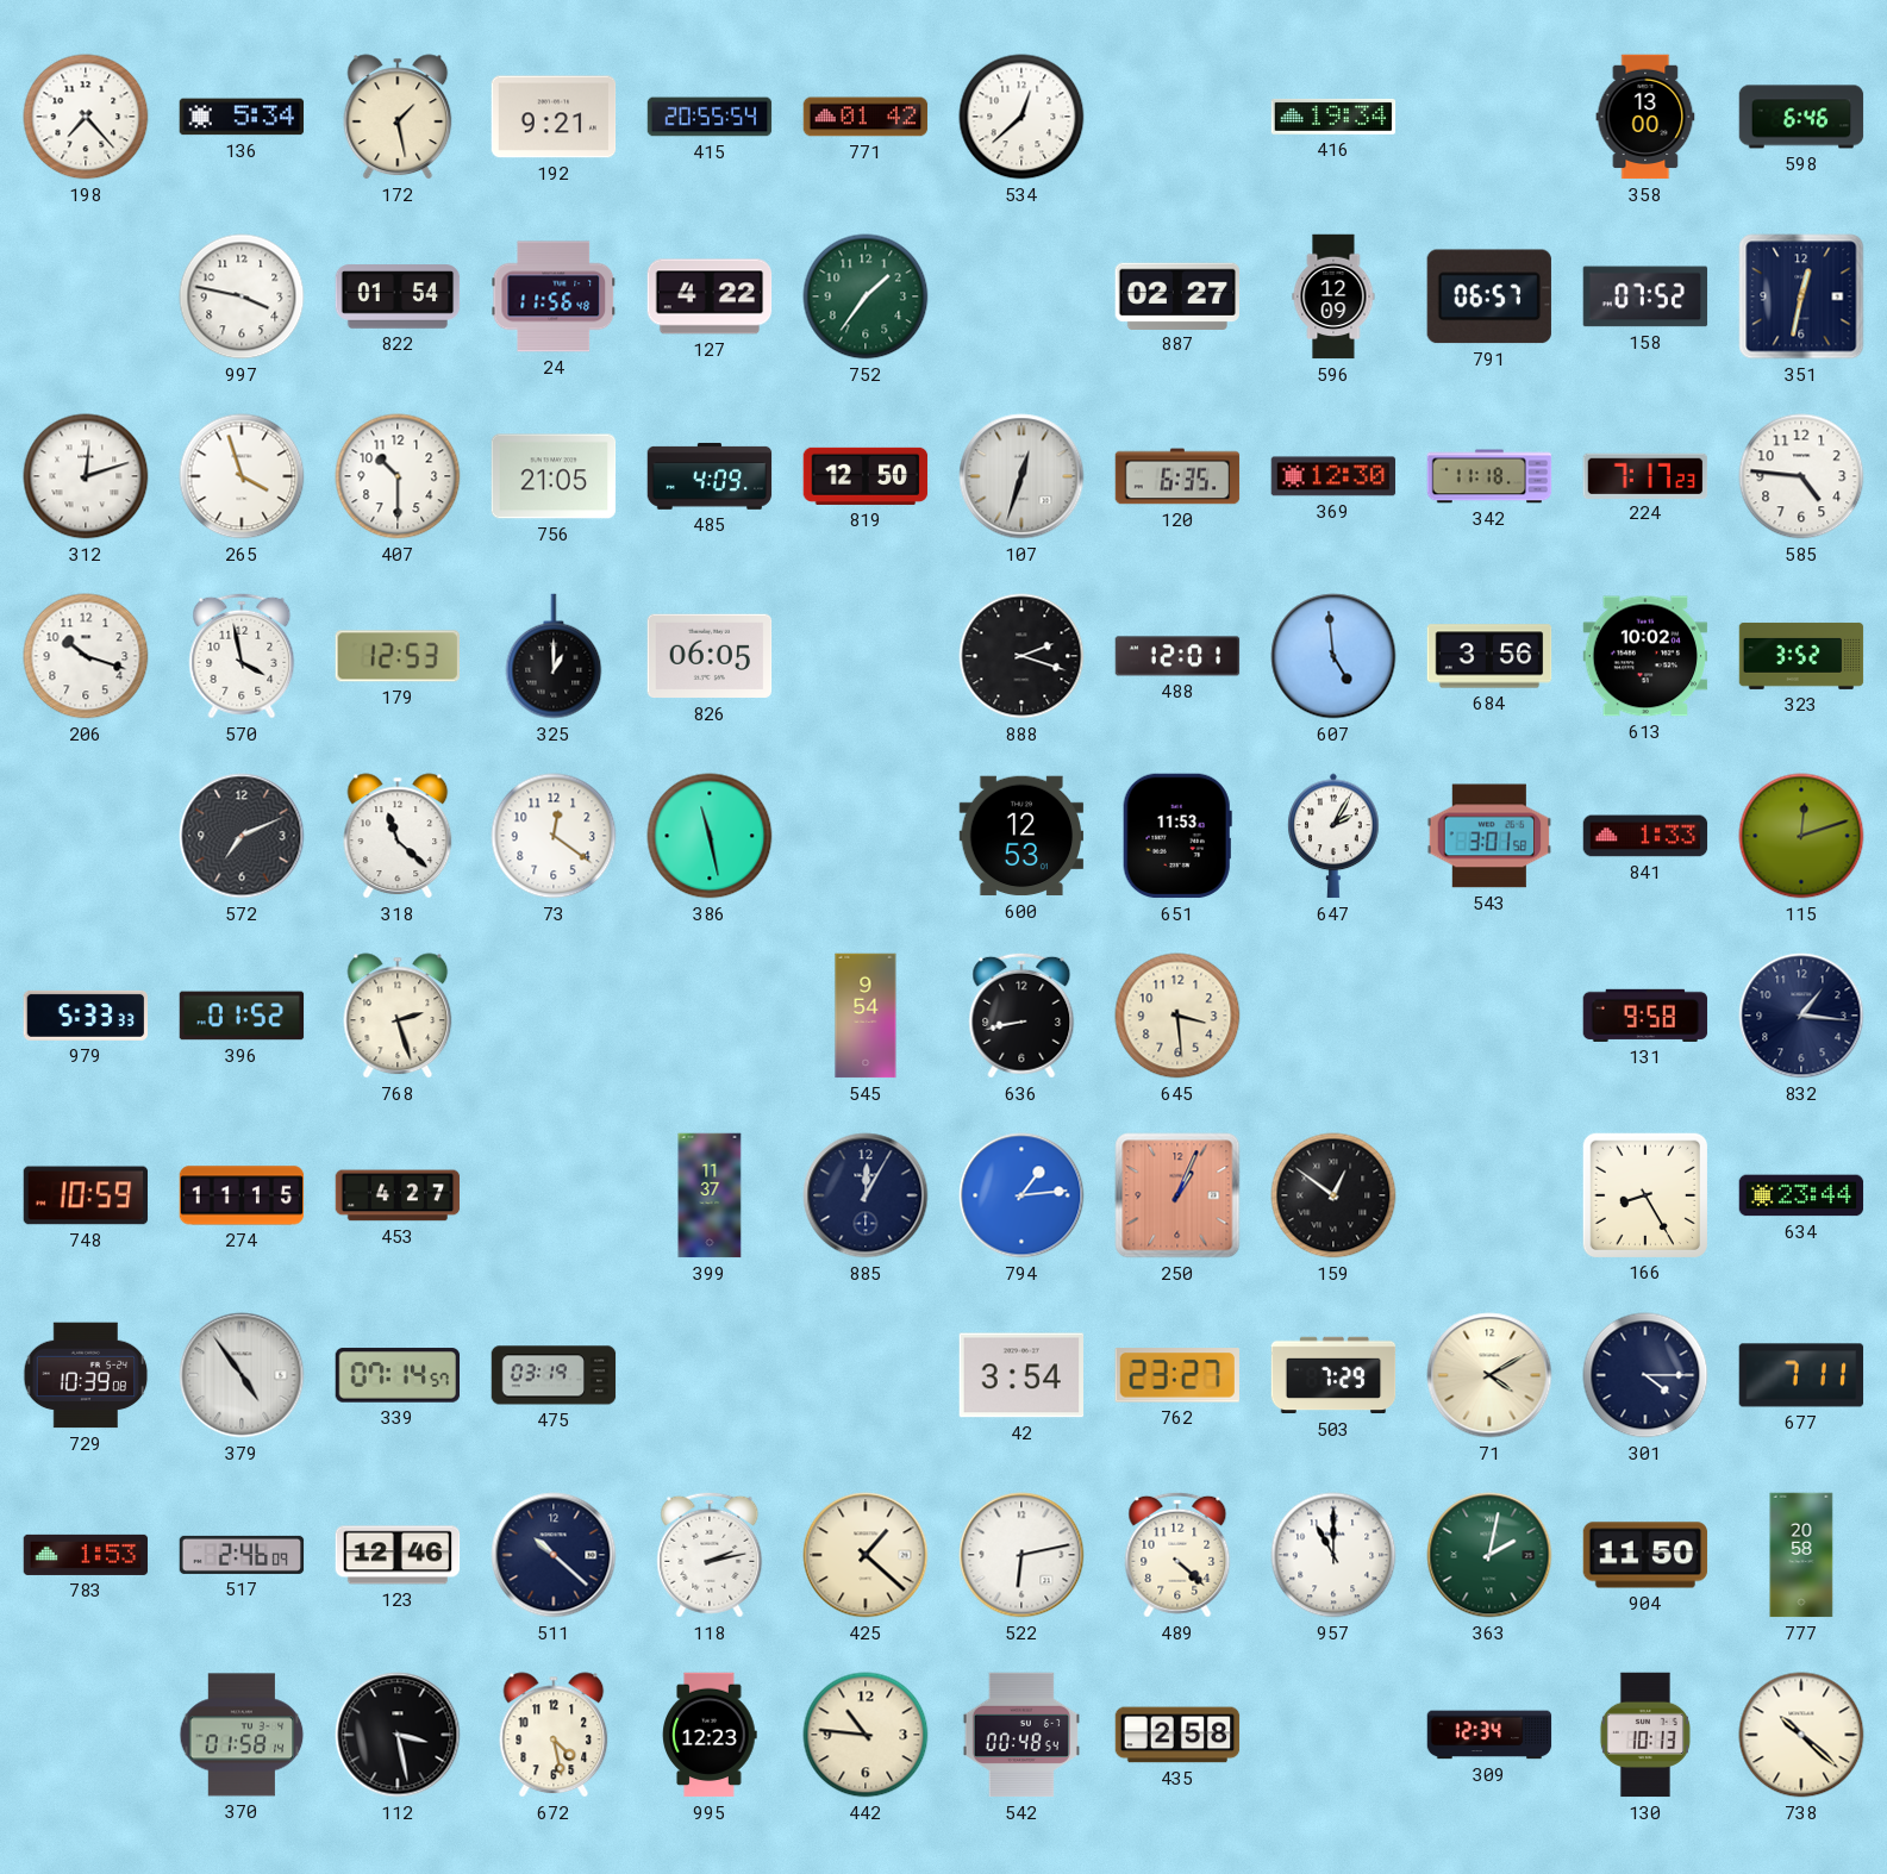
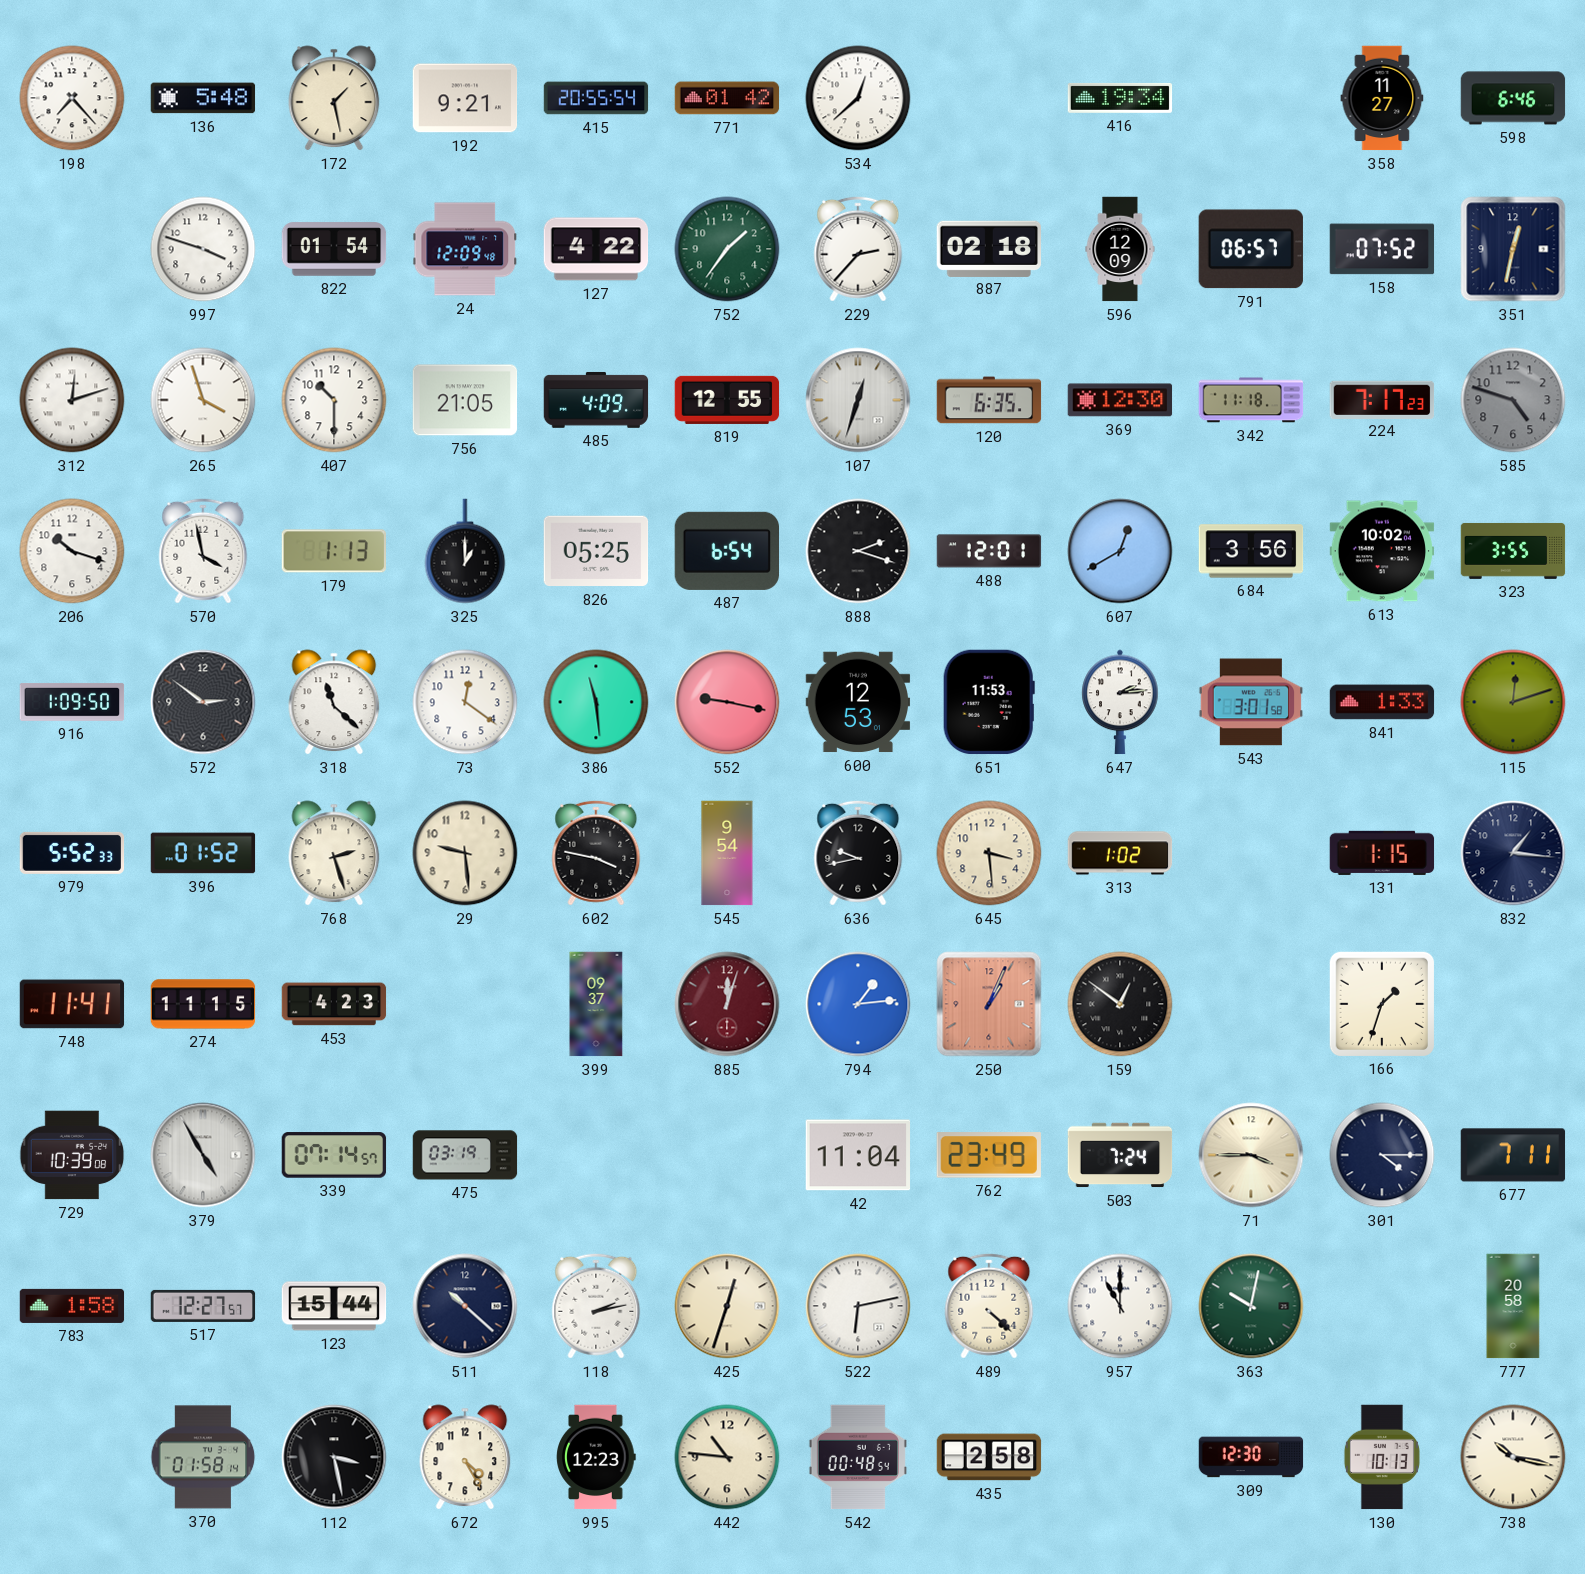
136: 5:34 -> 5:48
358: 13:00 -> 11:27
997: 3:47 -> 3:48
24: 11:56 -> 12:09
229: none -> 2:37
887: 02:27 -> 02:18
819: 12:50 -> 12:55
585: 4:46 -> 4:48
585 dial: white -> grey
179: 12:53 -> 1:13
826: 06:05 -> 05:25
487: none -> 6:54
607: 4:59 -> 12:40
323: 3:52 -> 3:55
916: none -> 1:09
572: 7:11 -> 2:51
386: 11:28 -> 11:29
552: none -> 9:17
647: 2:05 -> 2:14
979: 5:33 -> 5:52
29: none -> 9:29
602: none -> 3:47
636: 8:43 -> 9:43
313: none -> 1:02
131: 9:58 -> 1:15
748: 10:59 -> 11:41
453: 4:27 -> 4:23
399: 11:37 -> 09:37
885: 12:05 -> 12:03
885 dial: navy -> burgundy
166: 8:25 -> 1:33
634: 23:44 -> none
379: 4:54 -> 4:55
42: 3:54 -> 11:04
762: 23:27 -> 23:49
503: 7:29 -> 7:24
71: 4:10 -> 3:45
783: 1:53 -> 1:58
517: 2:46 -> 12:27
123: 12:46 -> 15:44
425: 1:22 -> 12:33
363: 2:02 -> 10:02
904: 11:50 -> none
672: 4:28 -> 4:25
309: 12:34 -> 12:30
738: 10:22 -> 10:17
